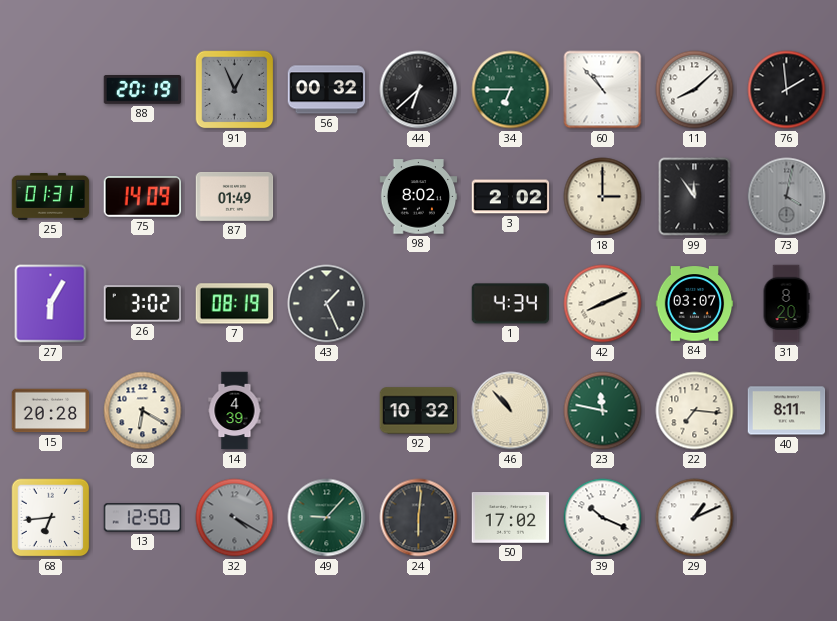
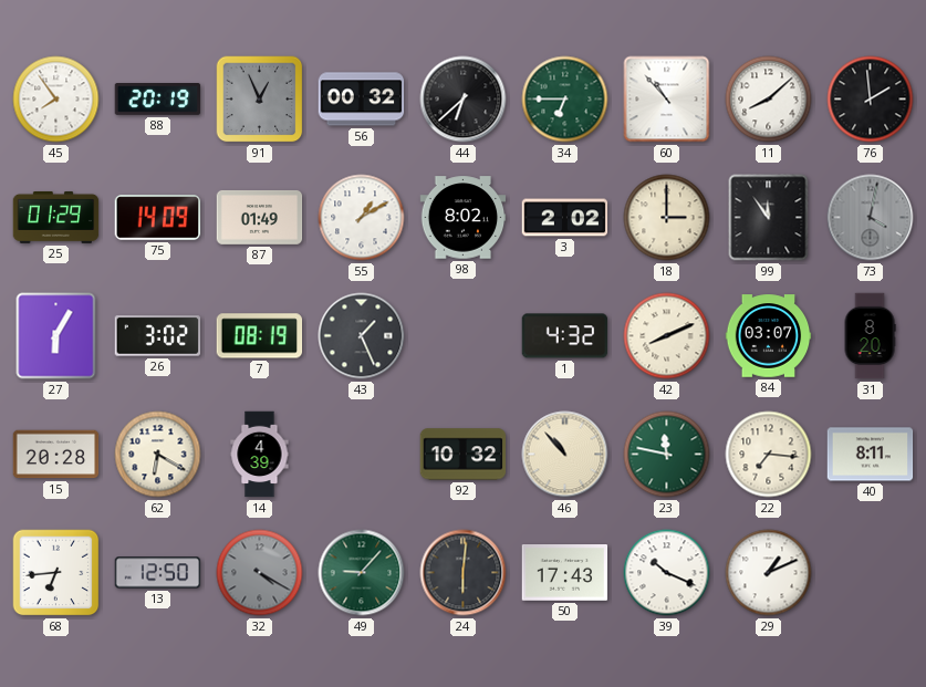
45: none -> 7:54
25: 01:31 -> 01:29
55: none -> 1:10
1: 4:34 -> 4:32
50: 17:02 -> 17:43
